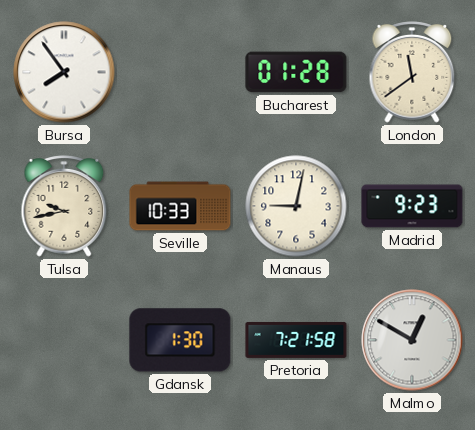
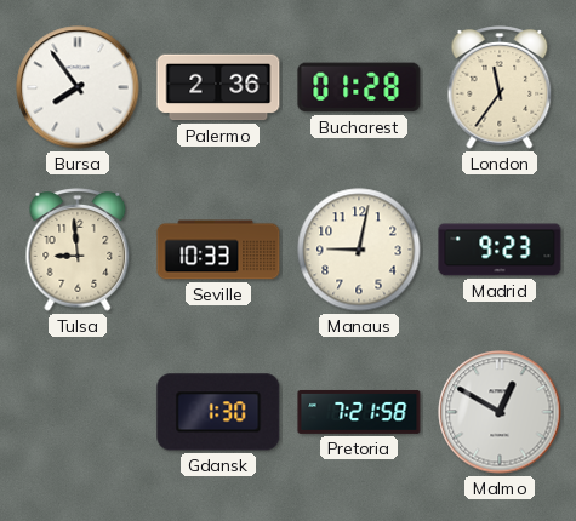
Palermo: none -> 2:36
London: 11:39 -> 11:36
Tulsa: 9:43 -> 8:59
